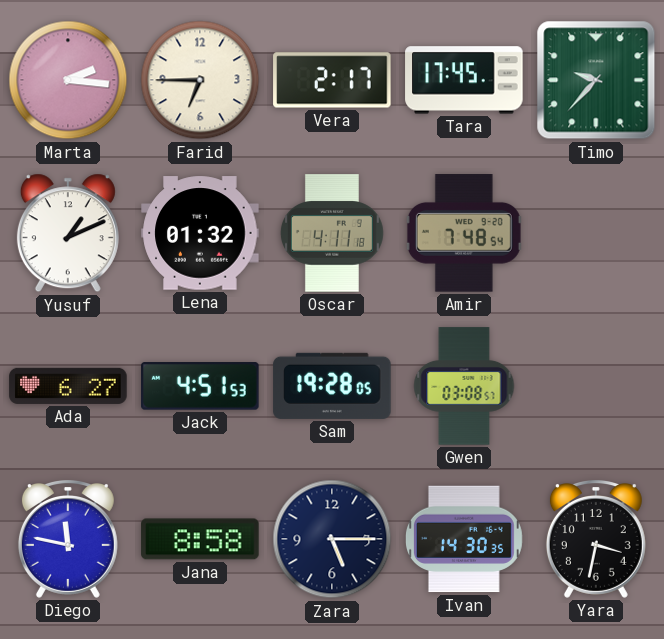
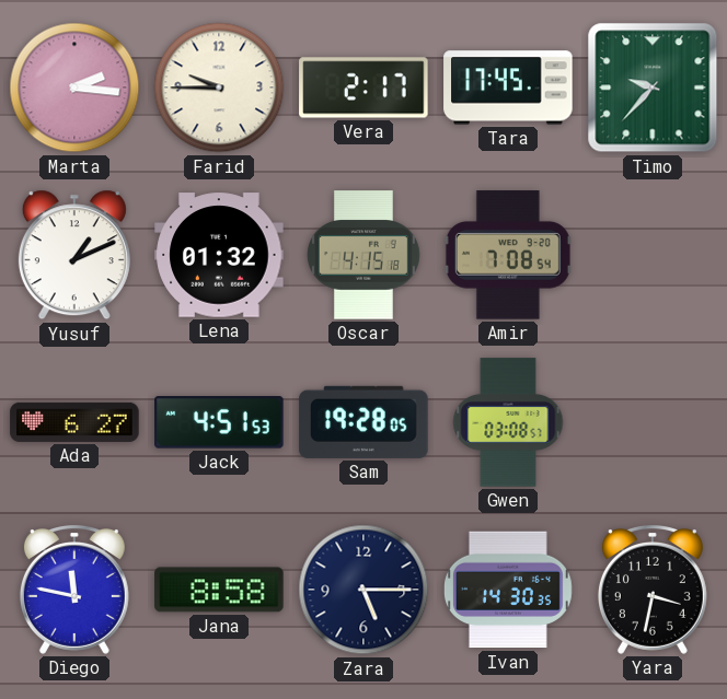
Farid: 6:45 -> 9:45
Oscar: 4:11 -> 4:15
Amir: 7:48 -> 7:08
